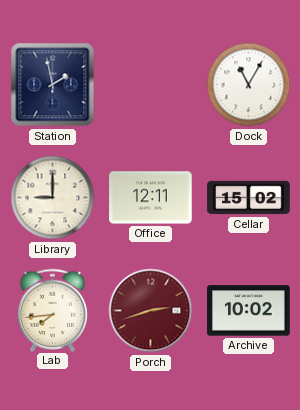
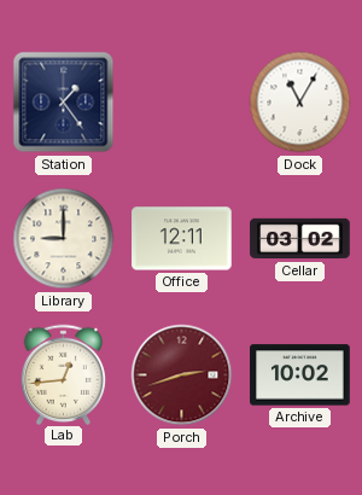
Station: 1:58 -> 1:24
Cellar: 15:02 -> 03:02
Lab: 7:44 -> 12:44
